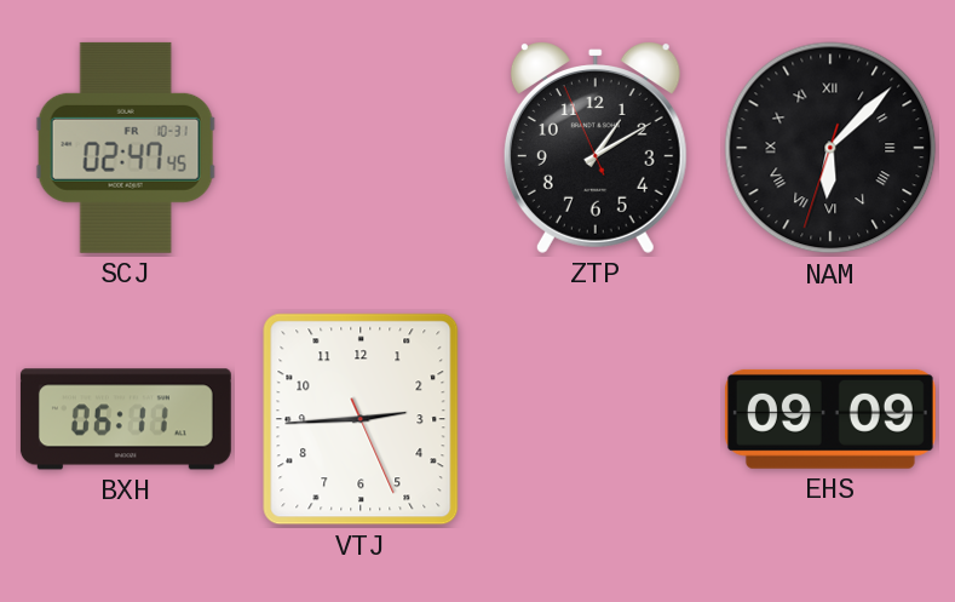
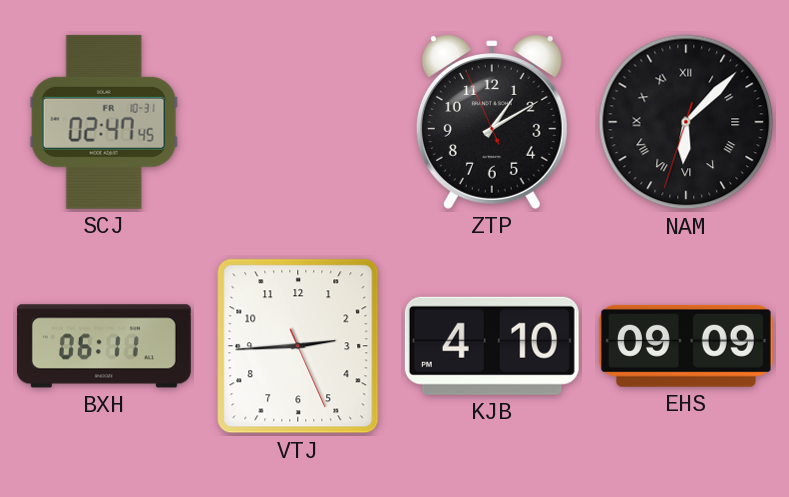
KJB: none -> 4:10
